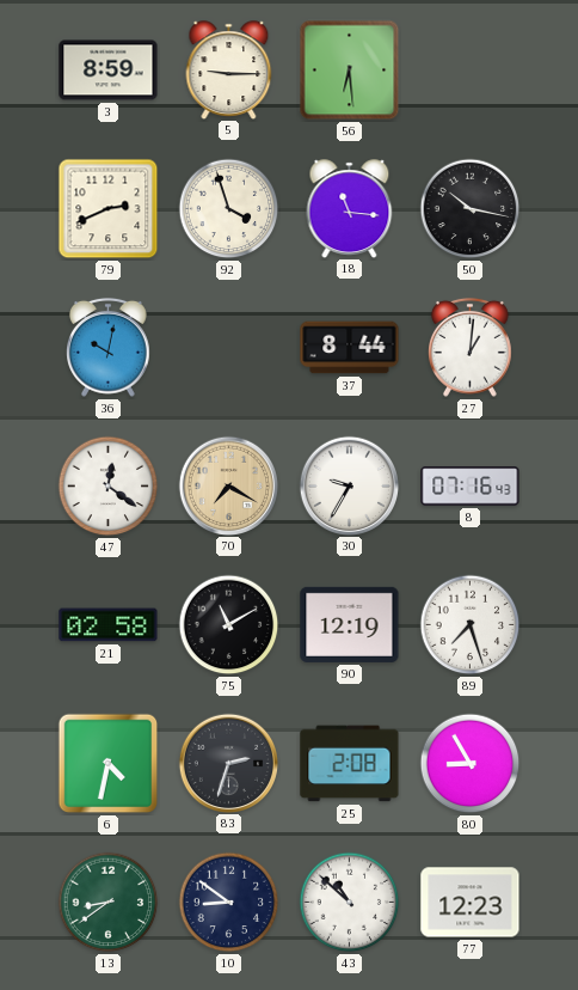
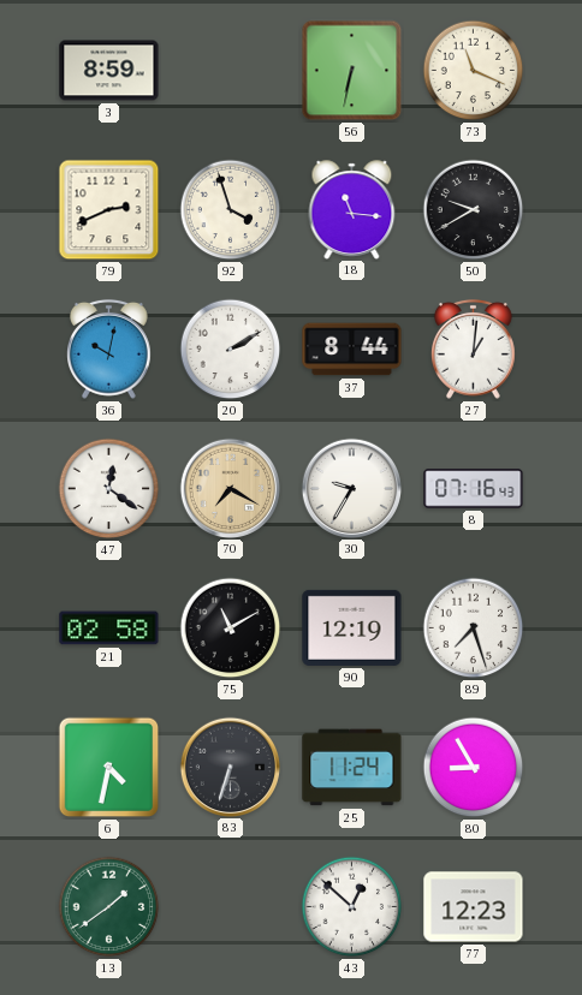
5: 9:15 -> none
56: 6:29 -> 6:32
73: none -> 11:19
50: 10:17 -> 9:40
20: none -> 2:10
83: 2:33 -> 6:33
25: 2:08 -> 11:24
13: 8:39 -> 1:39
10: 8:51 -> none
43: 10:52 -> 12:52
